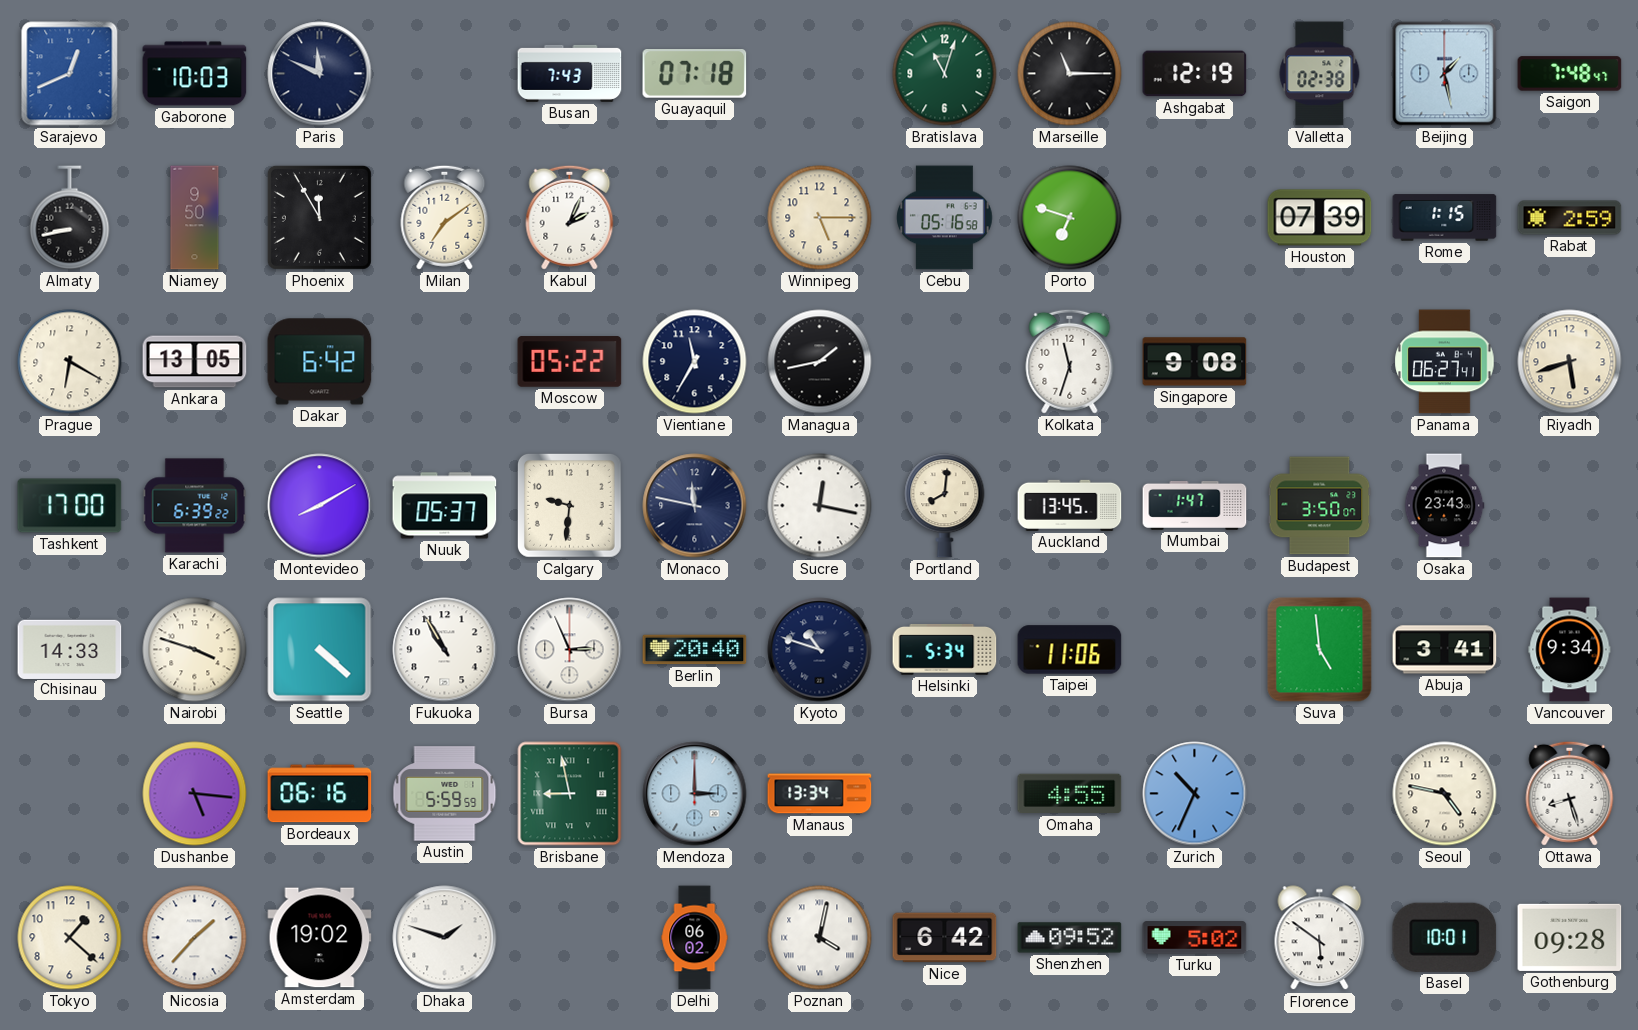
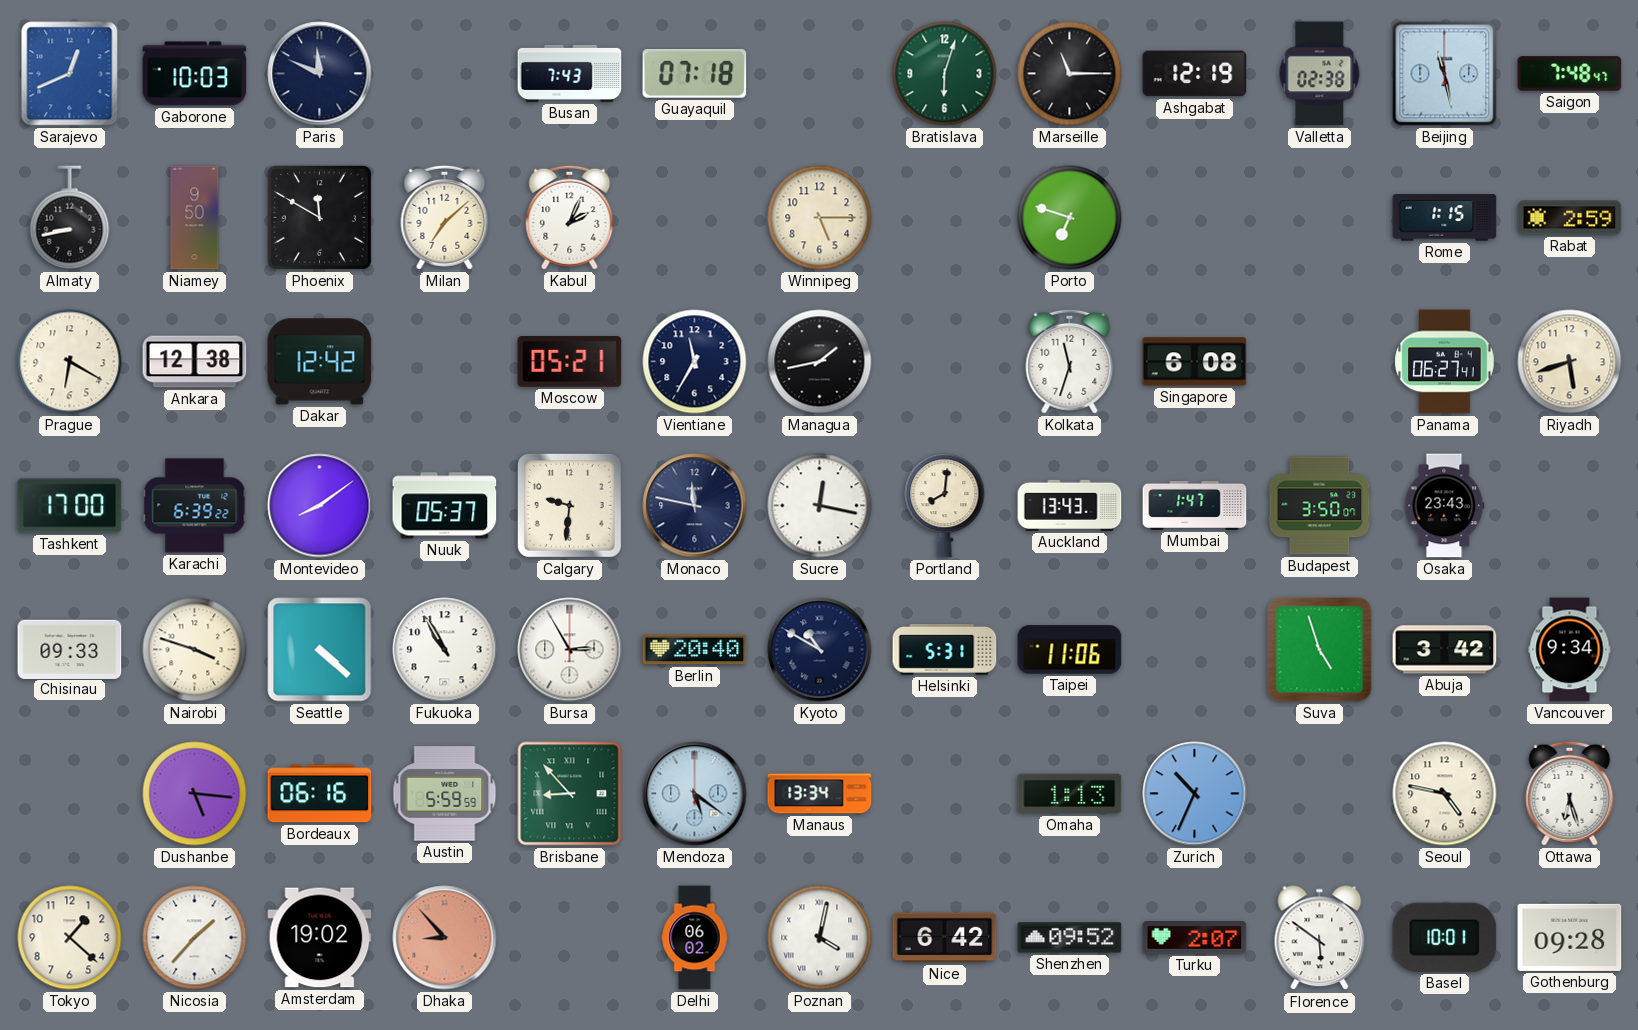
Bratislava: 11:03 -> 6:03
Beijing: 1:28 -> 11:28
Phoenix: 11:55 -> 11:50
Milan: 7:09 -> 7:08
Cebu: 05:16 -> none
Houston: 07:39 -> none
Ankara: 13:05 -> 12:38
Dakar: 6:42 -> 12:42
Moscow: 05:22 -> 05:21
Singapore: 9:08 -> 6:08
Montevideo: 8:10 -> 8:09
Auckland: 13:45 -> 13:43
Chisinau: 14:33 -> 09:33
Bursa: 2:56 -> 2:55
Kyoto: 10:48 -> 10:50
Helsinki: 5:34 -> 5:31
Suva: 4:59 -> 4:57
Abuja: 3:41 -> 3:42
Brisbane: 8:58 -> 8:53
Mendoza: 3:00 -> 5:21
Omaha: 4:55 -> 1:13
Ottawa: 8:27 -> 6:27
Dhaka: 1:48 -> 8:53
Dhaka dial: white -> salmon
Turku: 5:02 -> 2:07
